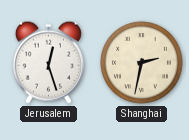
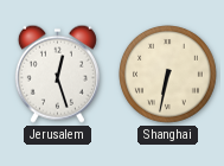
Shanghai: 2:32 -> 6:32
